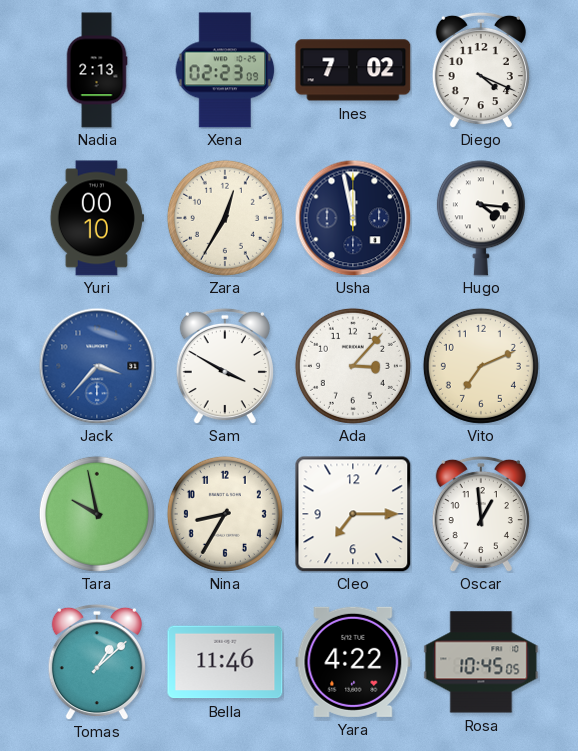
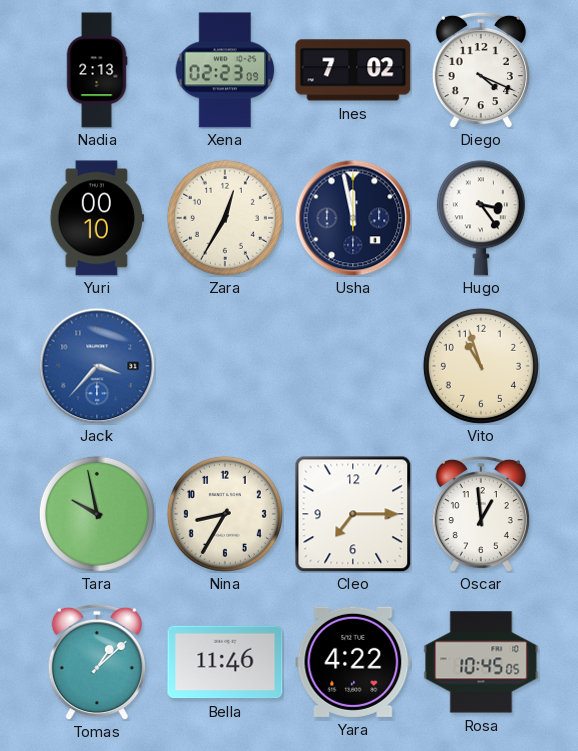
Hugo: 4:16 -> 3:24
Sam: 3:50 -> none
Ada: 3:07 -> none
Vito: 7:11 -> 10:57
